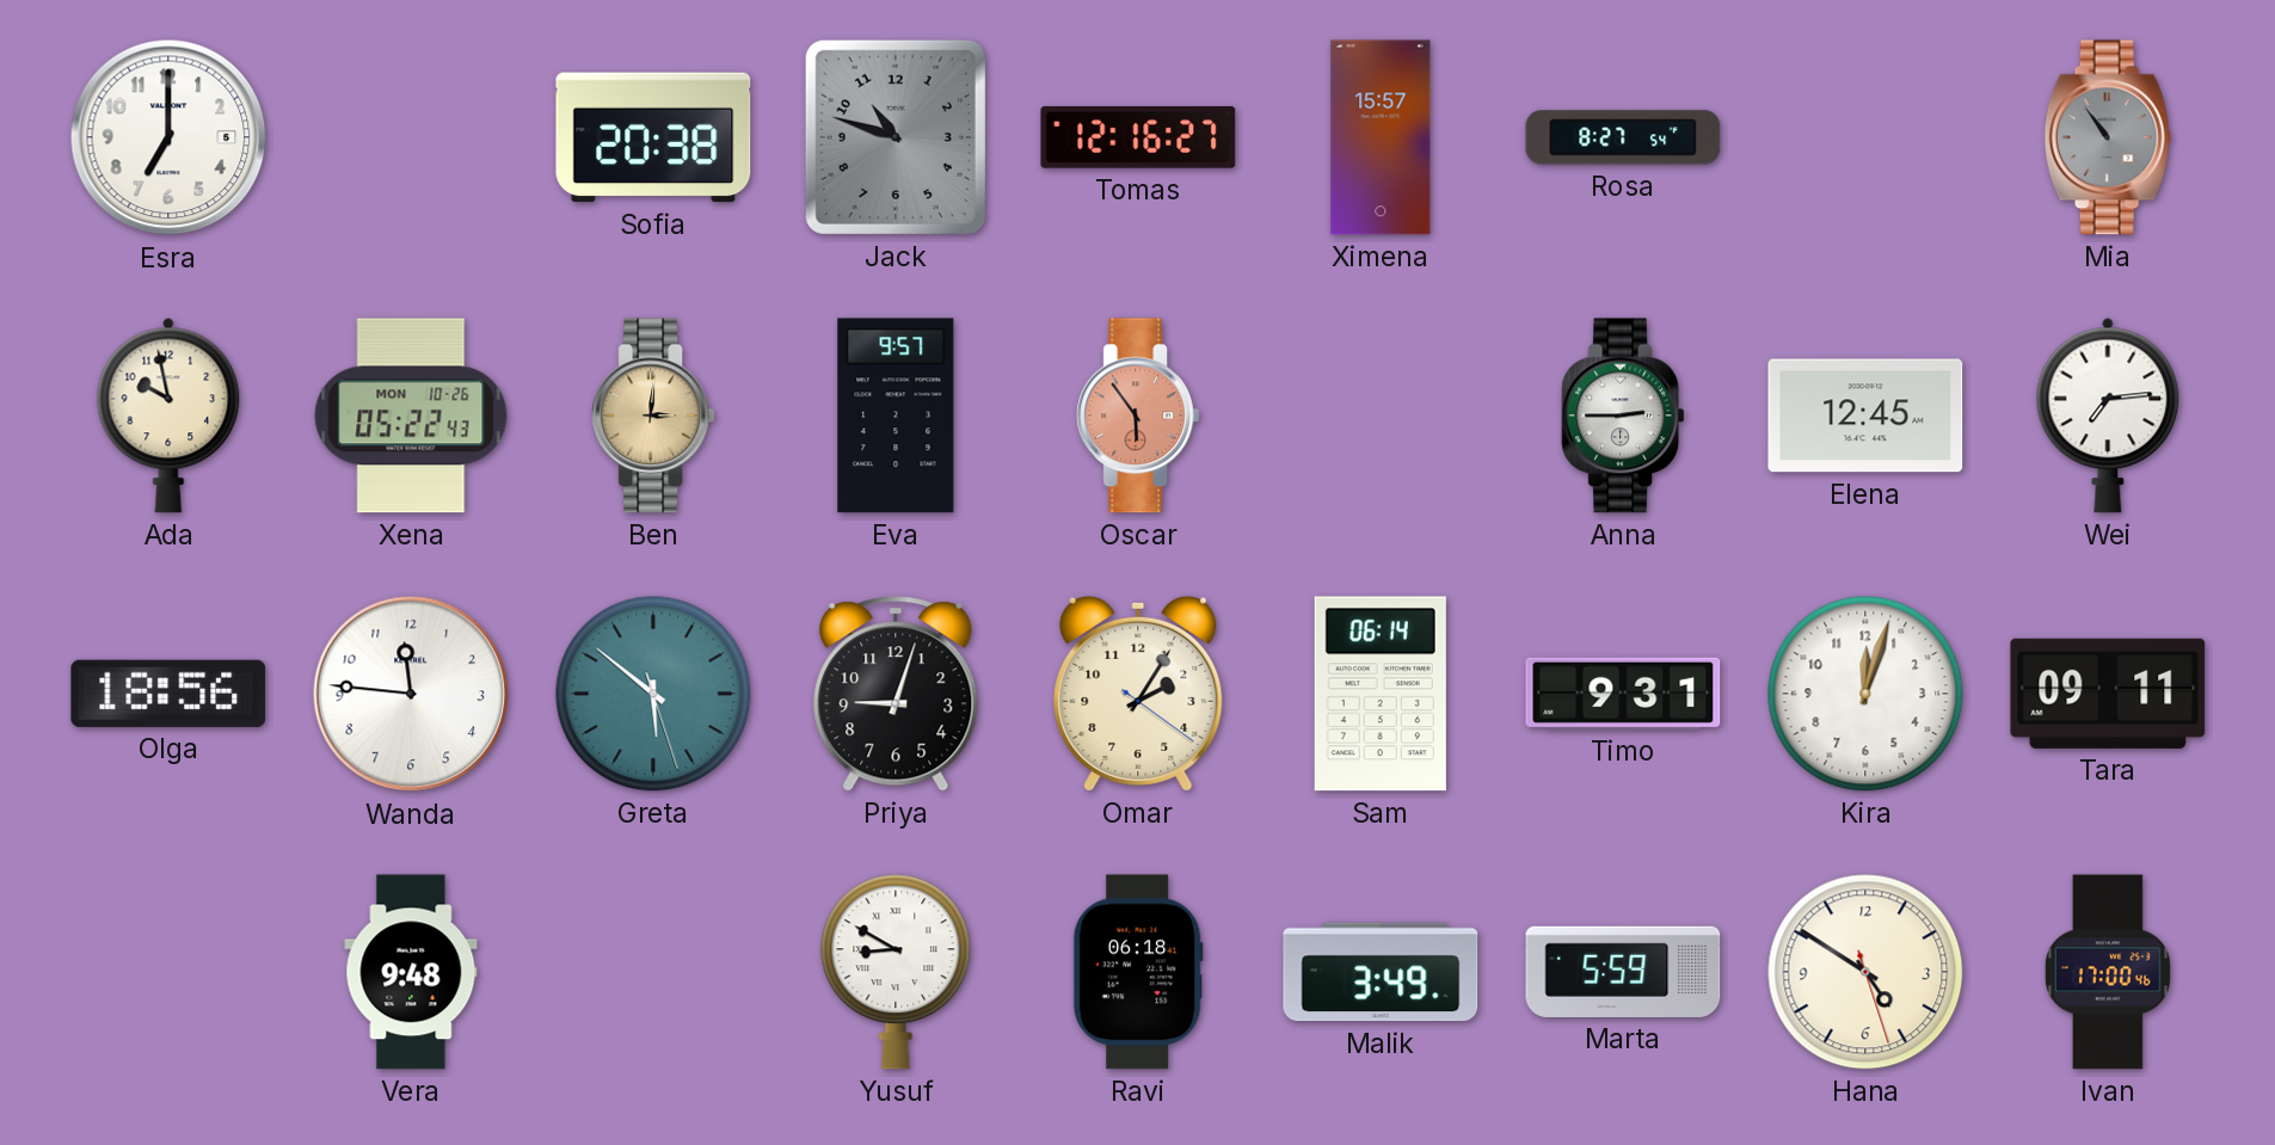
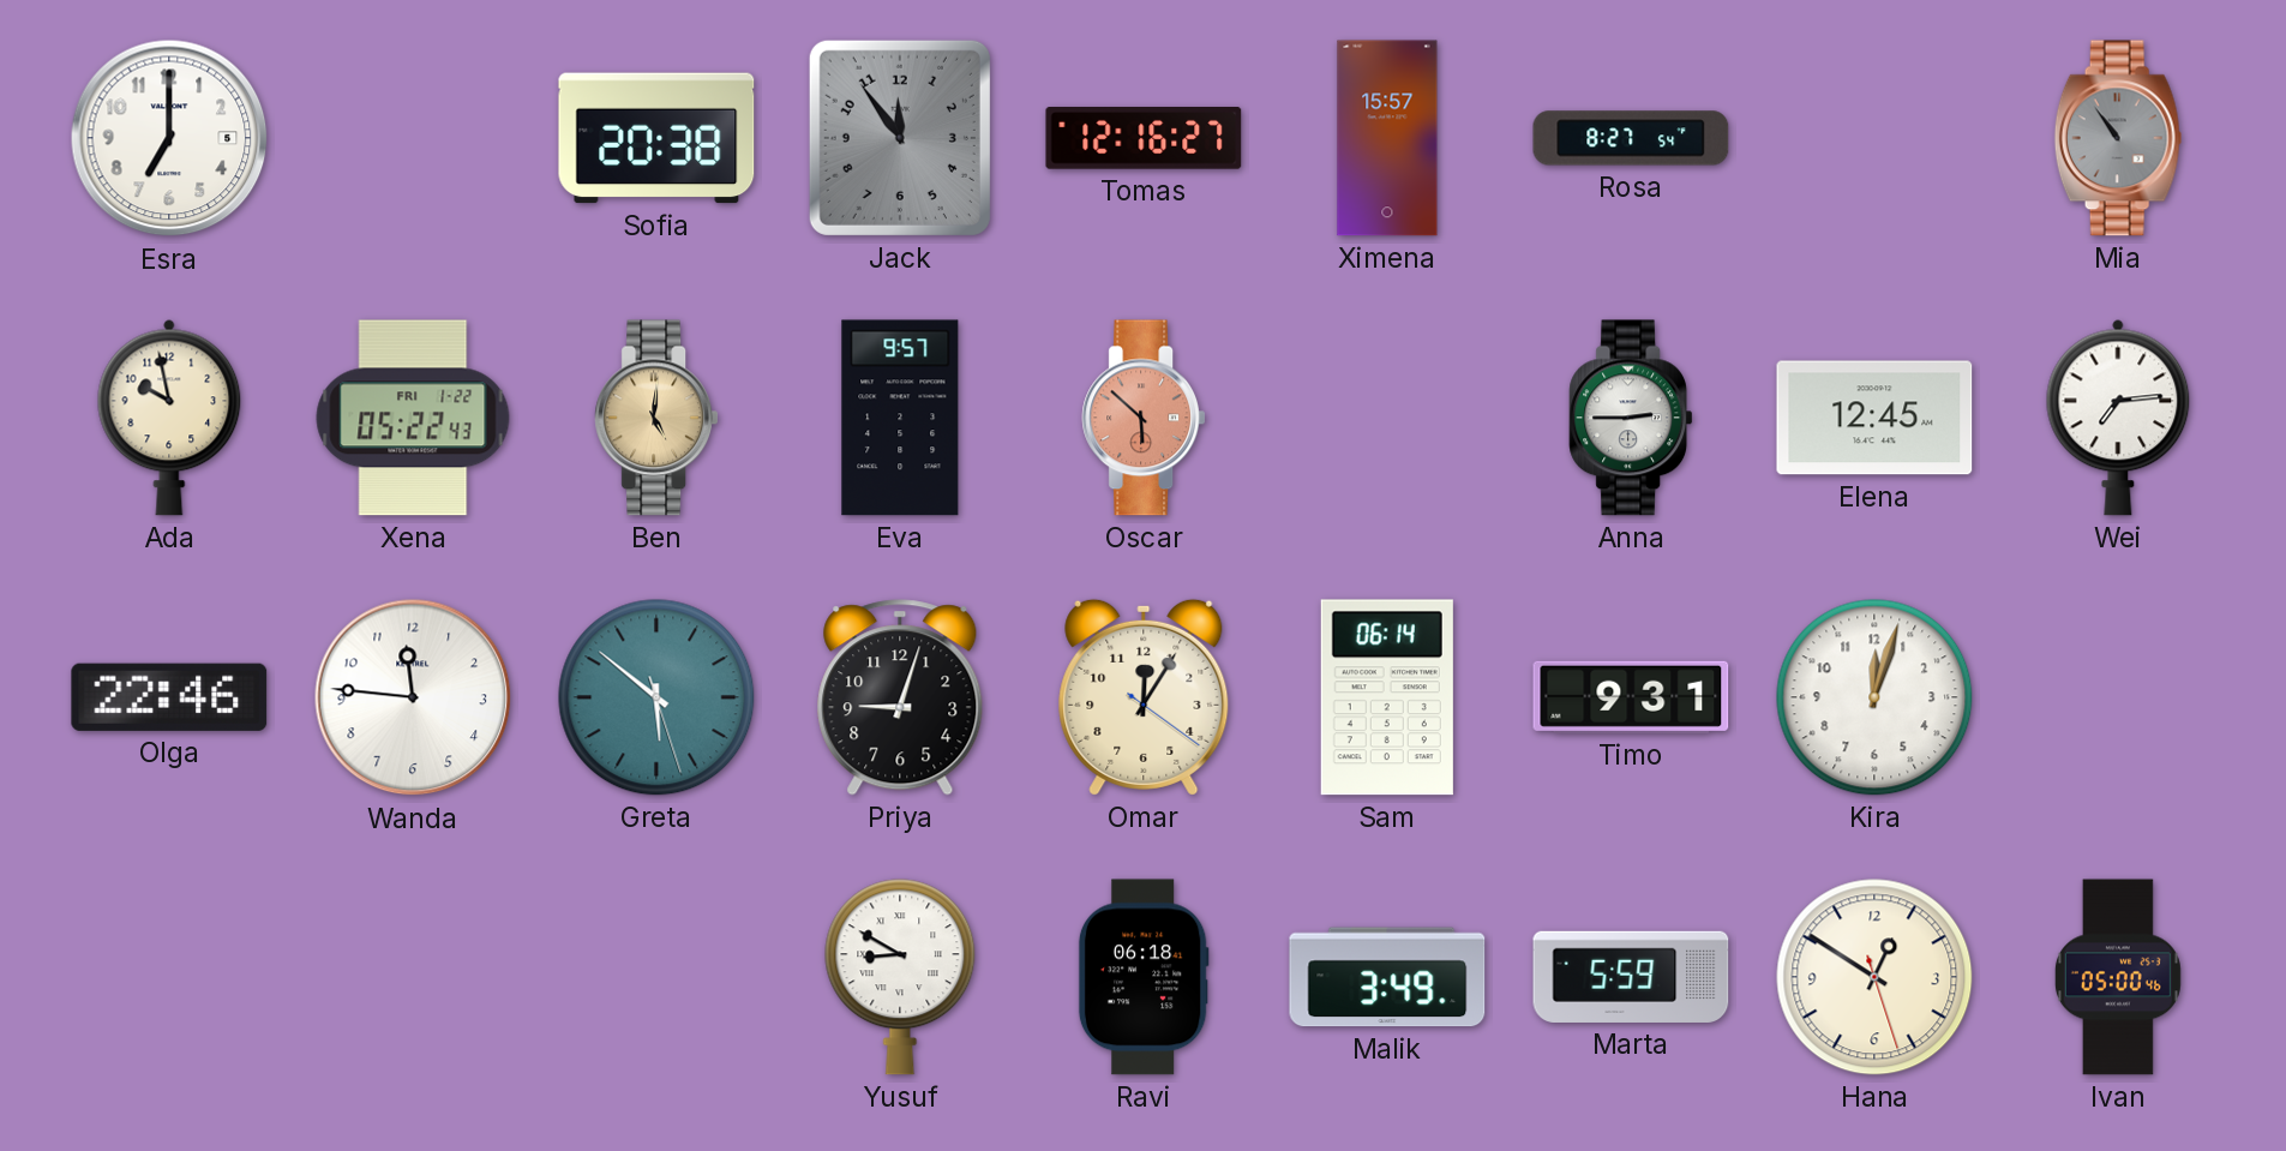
Jack: 10:48 -> 11:54
Xena date: MON 10-26 -> FRI 1-22
Ben: 3:01 -> 5:01
Oscar: 5:54 -> 5:52
Olga: 18:56 -> 22:46
Omar: 2:05 -> 12:05
Tara: 09:11 -> none
Vera: 9:48 -> none
Hana: 4:50 -> 12:50
Ivan: 17:00 -> 05:00
